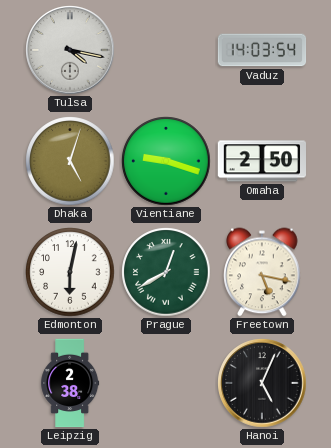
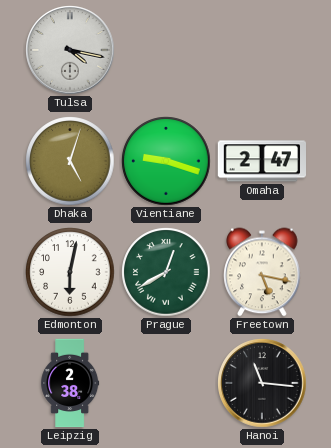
Vaduz: 14:03 -> none
Omaha: 2:50 -> 2:47
Hanoi: 5:04 -> 11:16
